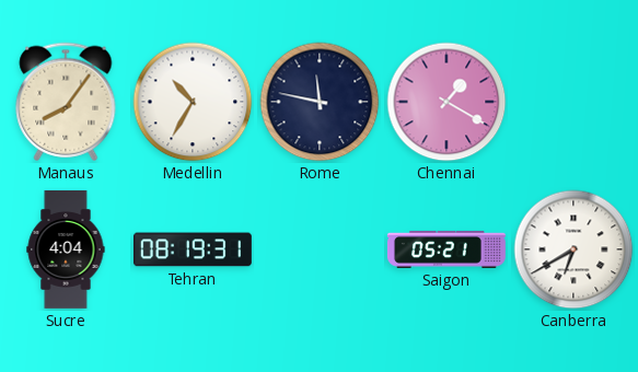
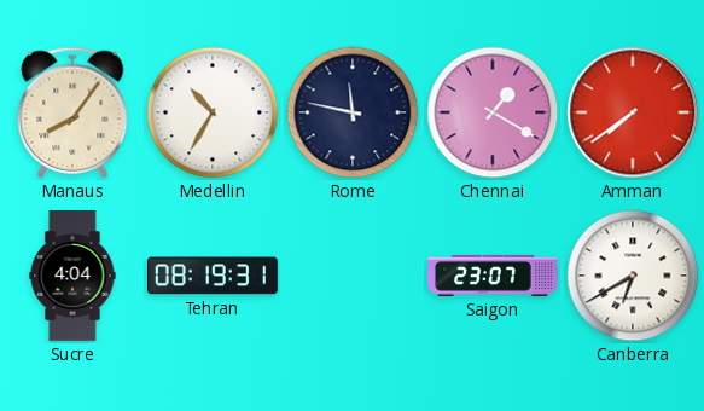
Amman: none -> 7:39
Saigon: 05:21 -> 23:07
